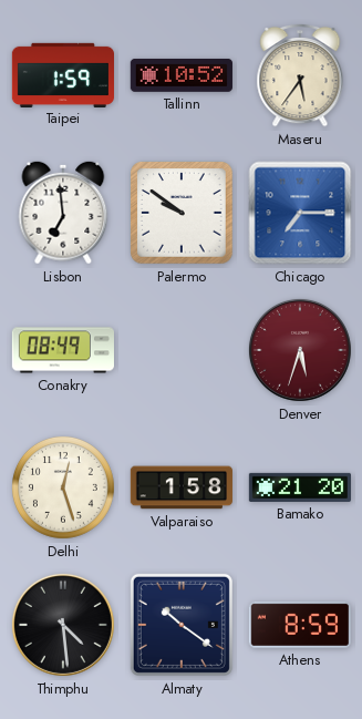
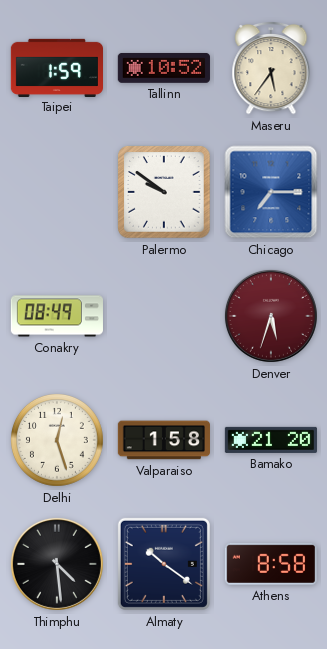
Lisbon: 6:59 -> none
Athens: 8:59 -> 8:58
